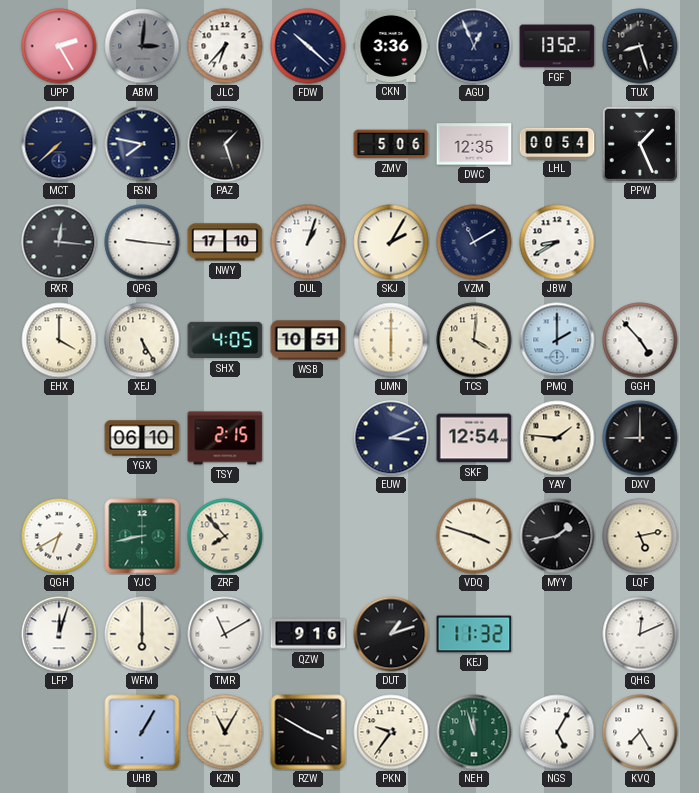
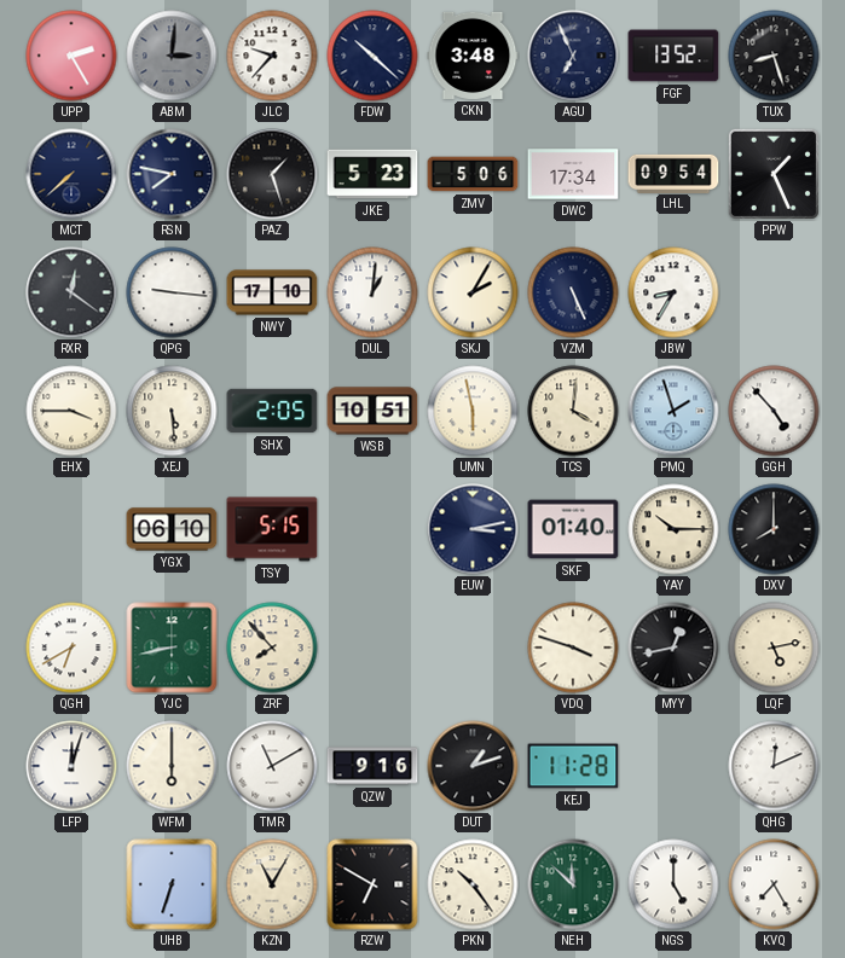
JLC: 6:37 -> 9:37
CKN: 3:36 -> 3:48
AGU: 12:56 -> 6:56
JKE: none -> 5:23
DWC: 12:35 -> 17:34
LHL: 00:54 -> 09:54
RXR: 12:16 -> 12:21
DUL: 1:03 -> 1:01
VZM: 11:10 -> 5:26
JBW: 8:40 -> 8:35
EHX: 4:00 -> 3:45
XEJ: 5:25 -> 5:29
SHX: 4:05 -> 2:05
UMN: 6:00 -> 5:58
PMQ: 2:00 -> 1:57
TSY: 2:15 -> 5:15
EUW: 3:11 -> 3:13
SKF: 12:54 -> 01:40
YAY: 1:46 -> 10:15
DXV: 9:00 -> 8:00
MYY: 1:43 -> 12:43
KEJ: 11:32 -> 11:28
UHB: 1:05 -> 6:33
RZW: 3:50 -> 6:50
PKN: 9:36 -> 10:24
NEH: 11:57 -> 11:52
NGS: 5:05 -> 5:00
